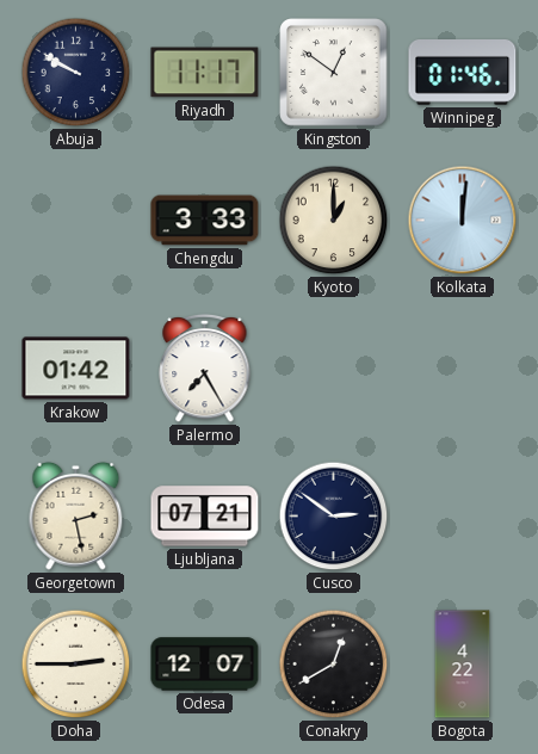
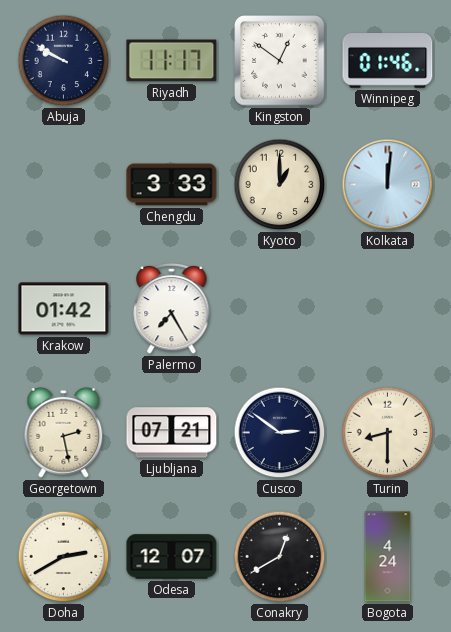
Turin: none -> 8:30
Doha: 2:45 -> 2:40
Bogota: 4:22 -> 4:24
